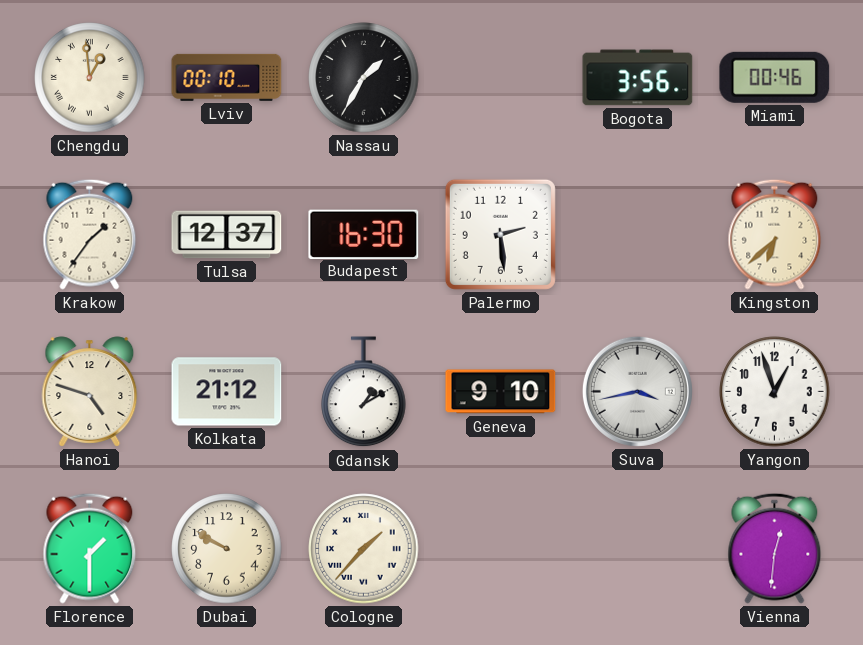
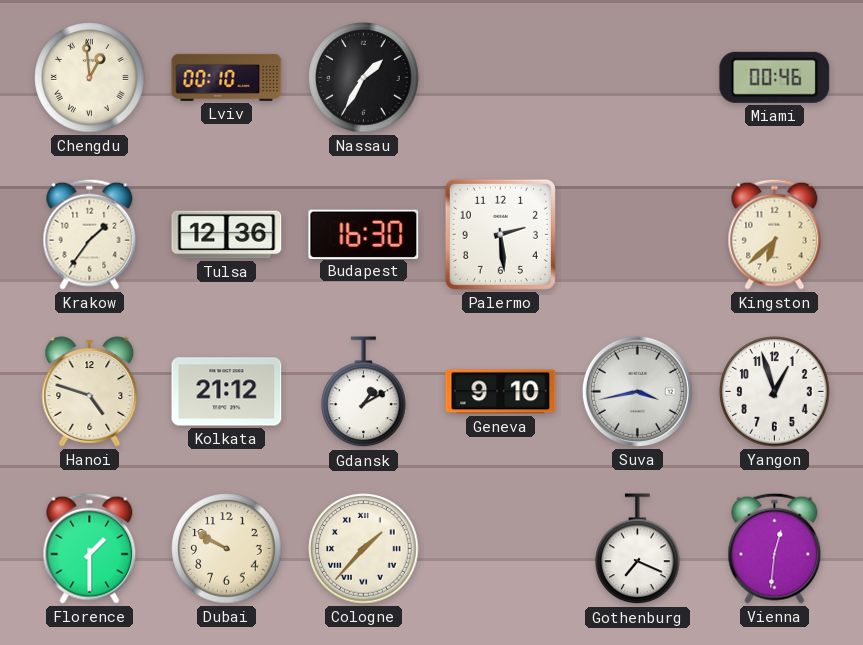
Bogota: 3:56 -> none
Tulsa: 12:37 -> 12:36
Gothenburg: none -> 7:19
